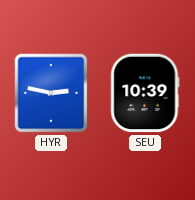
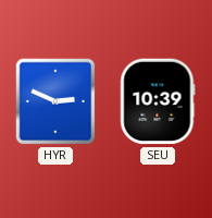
HYR: 2:47 -> 2:49
